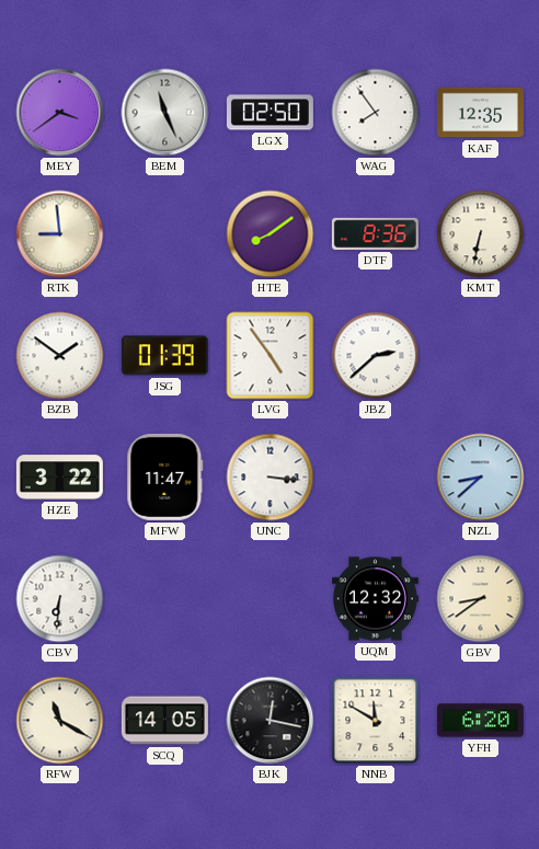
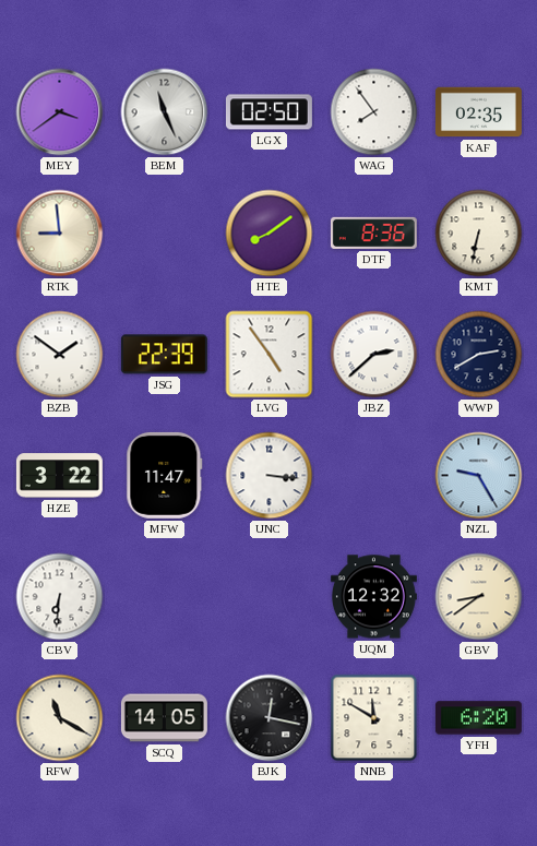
KAF: 12:35 -> 02:35
JSG: 01:39 -> 22:39
WWP: none -> 2:40
NZL: 8:38 -> 9:25
